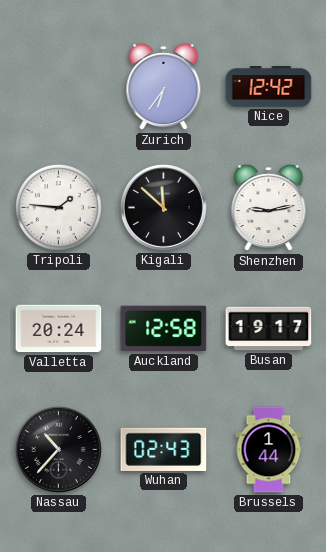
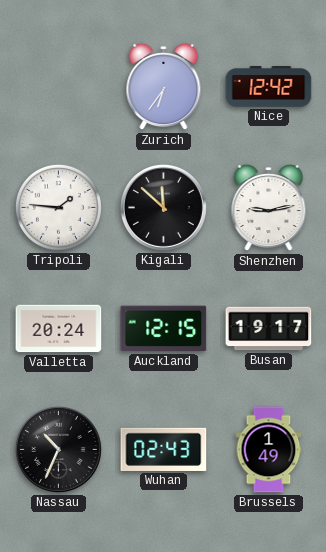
Auckland: 12:58 -> 12:15
Nassau: 10:37 -> 10:34
Brussels: 1:44 -> 1:49
